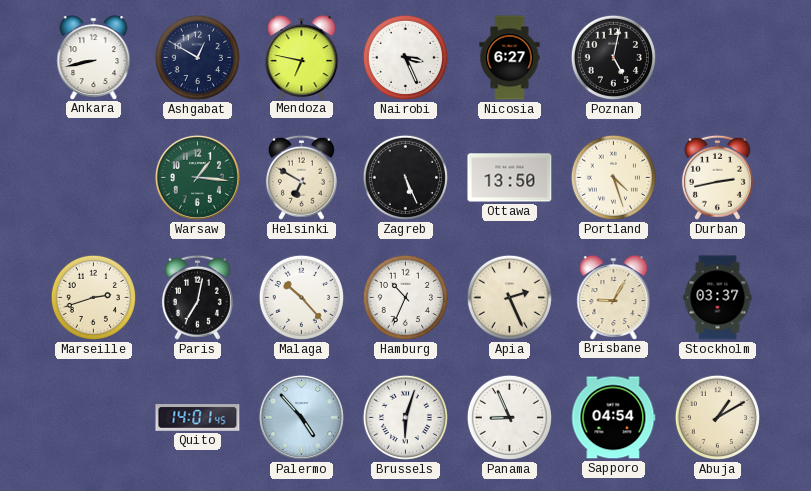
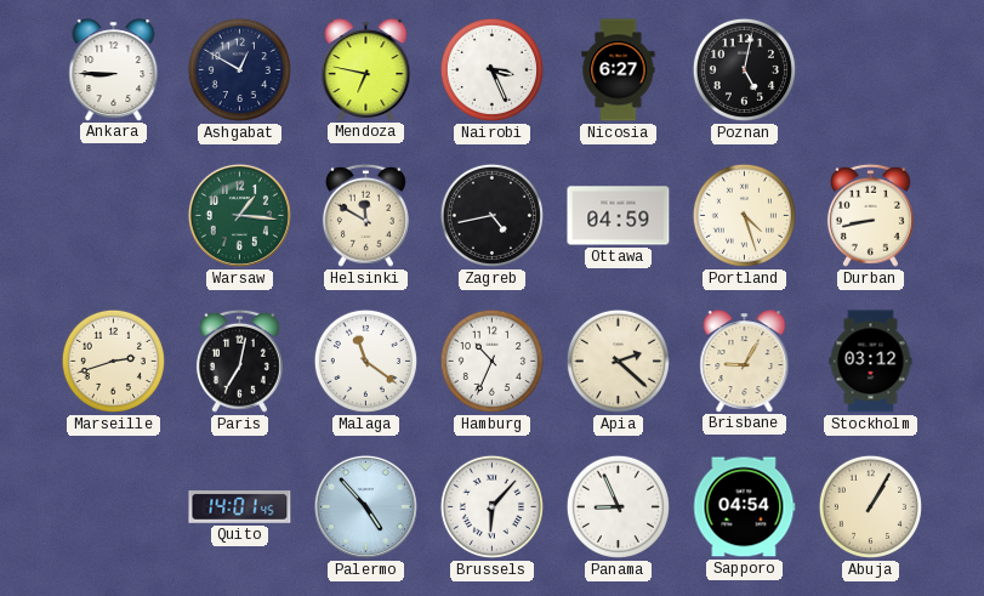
Ankara: 8:43 -> 8:45
Helsinki: 6:50 -> 11:50
Zagreb: 5:26 -> 4:43
Ottawa: 13:50 -> 04:59
Durban: 2:43 -> 8:43
Malaga: 10:23 -> 11:21
Apia: 2:26 -> 2:22
Stockholm: 03:37 -> 03:12
Brussels: 6:03 -> 6:07
Abuja: 1:10 -> 1:05
